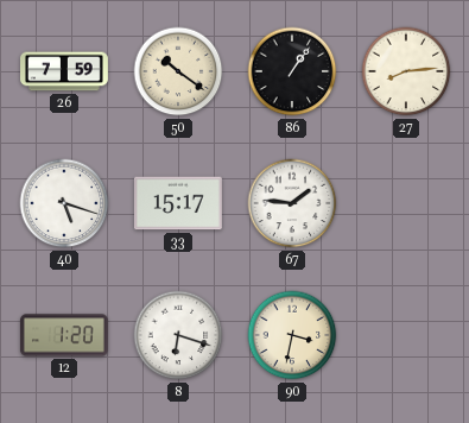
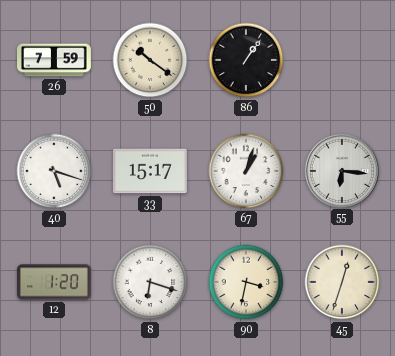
27: 8:14 -> none
67: 1:46 -> 1:03
55: none -> 6:16
45: none -> 12:33
